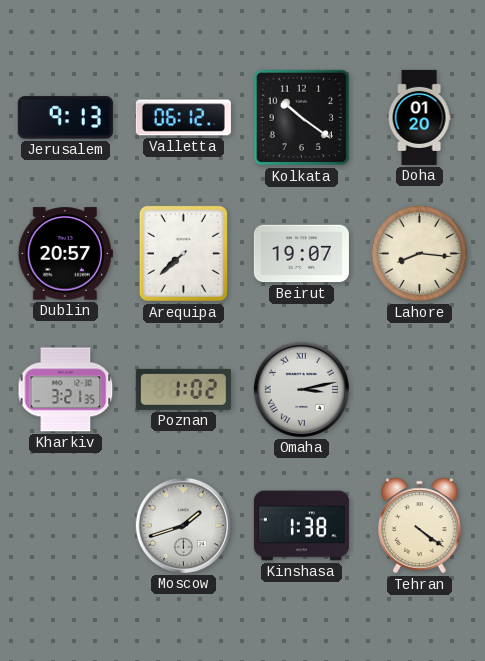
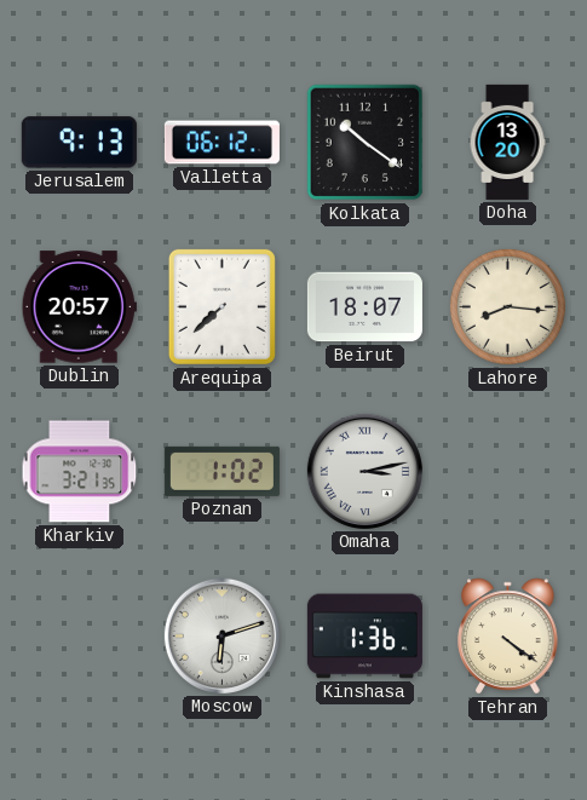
Doha: 01:20 -> 13:20
Beirut: 19:07 -> 18:07
Moscow: 1:42 -> 6:12
Kinshasa: 1:38 -> 1:36
